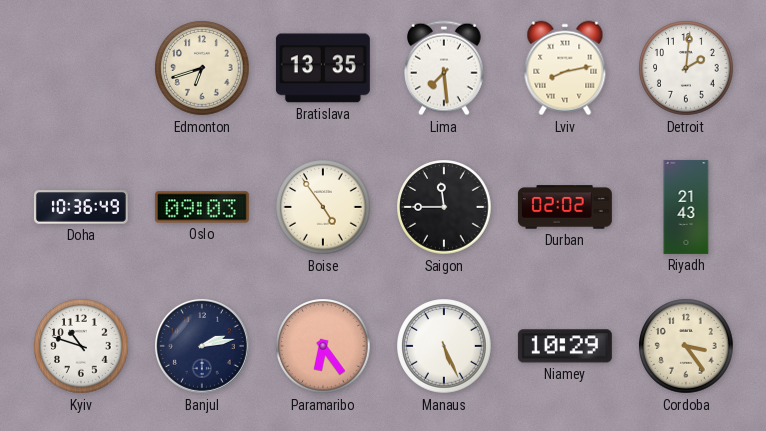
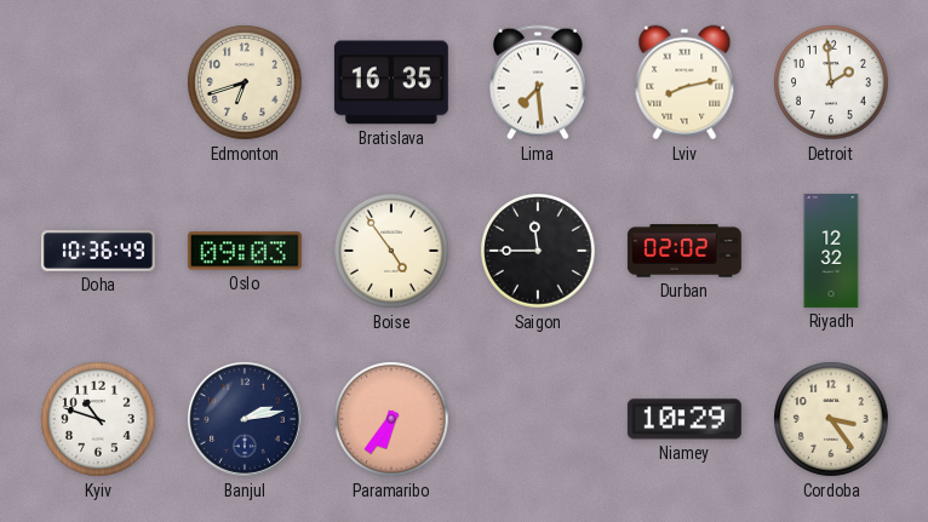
Bratislava: 13:35 -> 16:35
Detroit: 2:01 -> 1:59
Riyadh: 21:43 -> 12:32
Paramaribo: 6:24 -> 6:36
Manaus: 5:26 -> none
